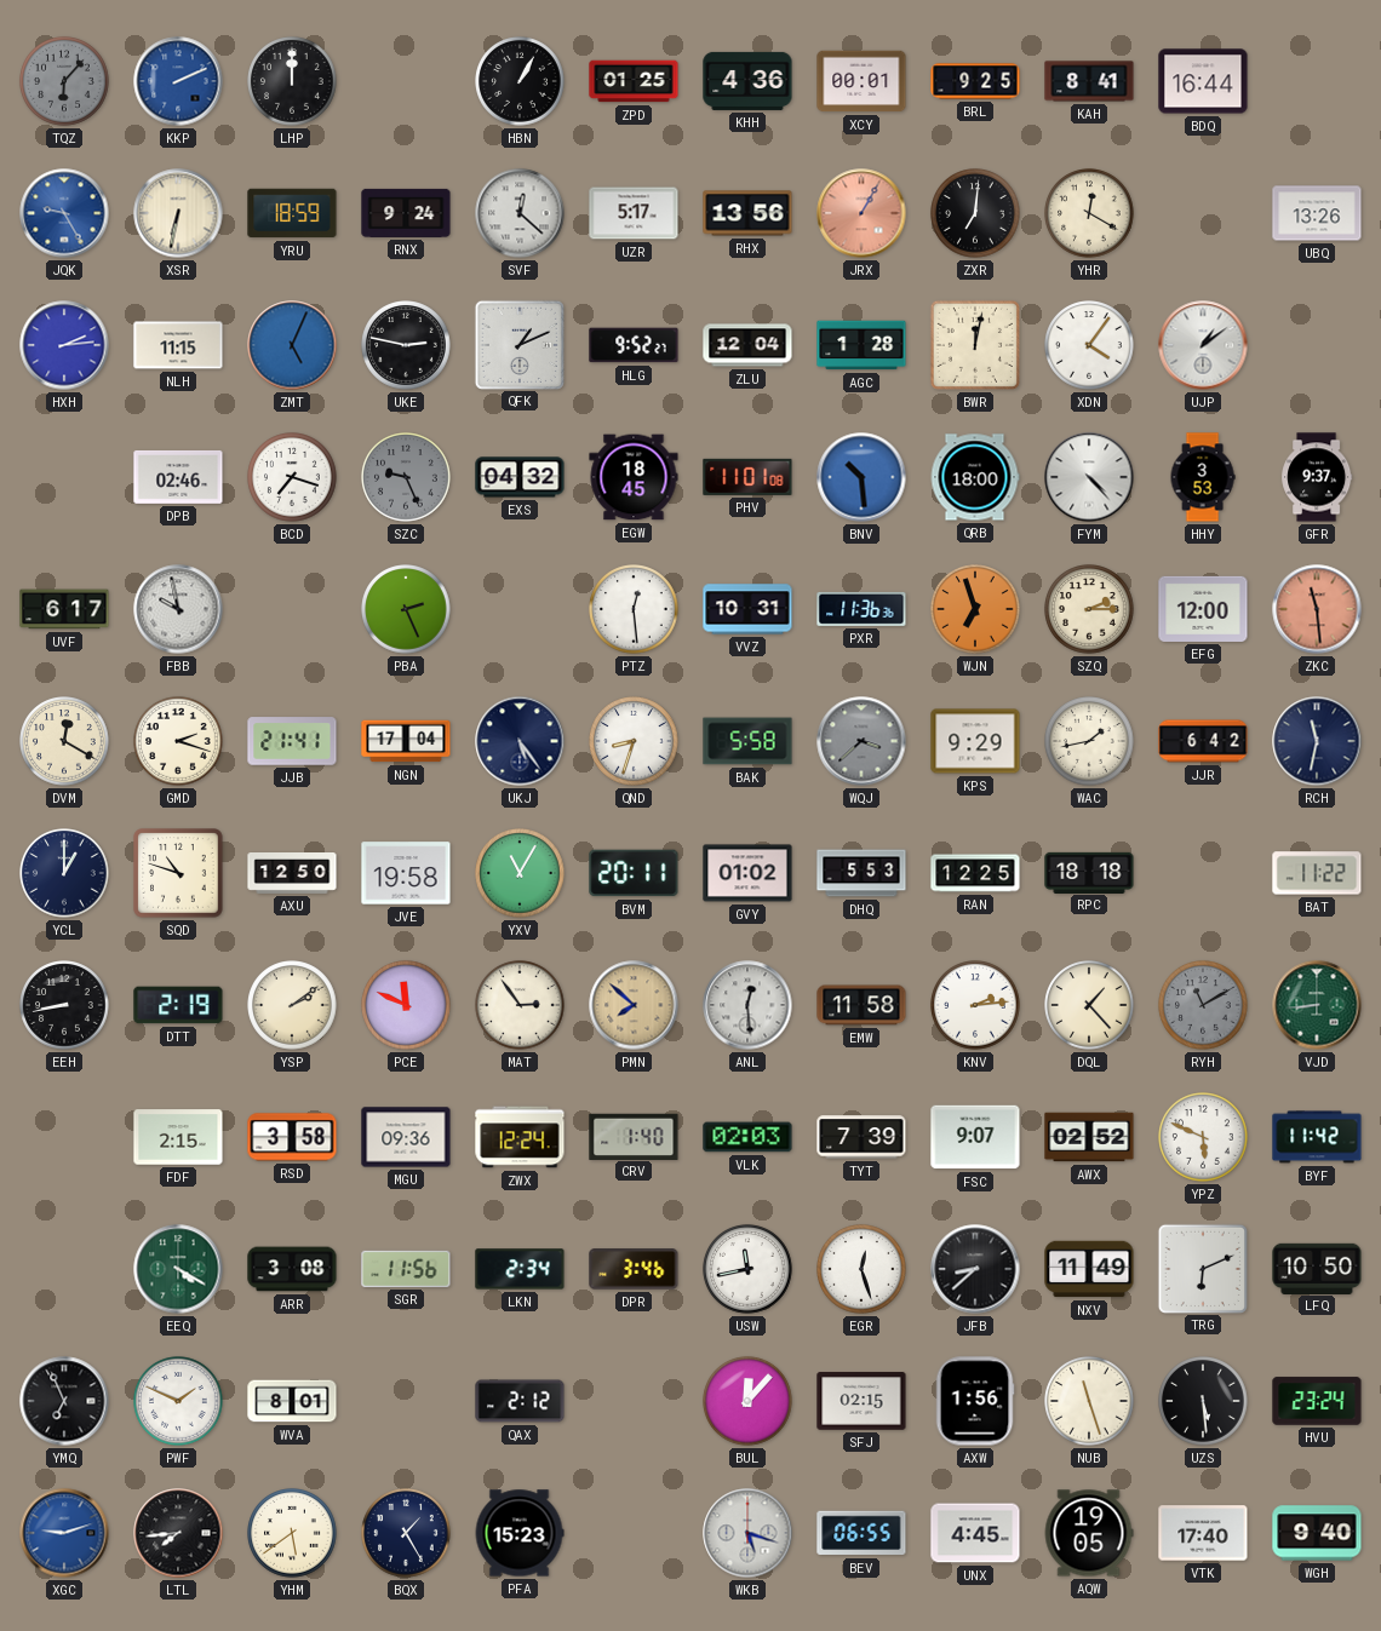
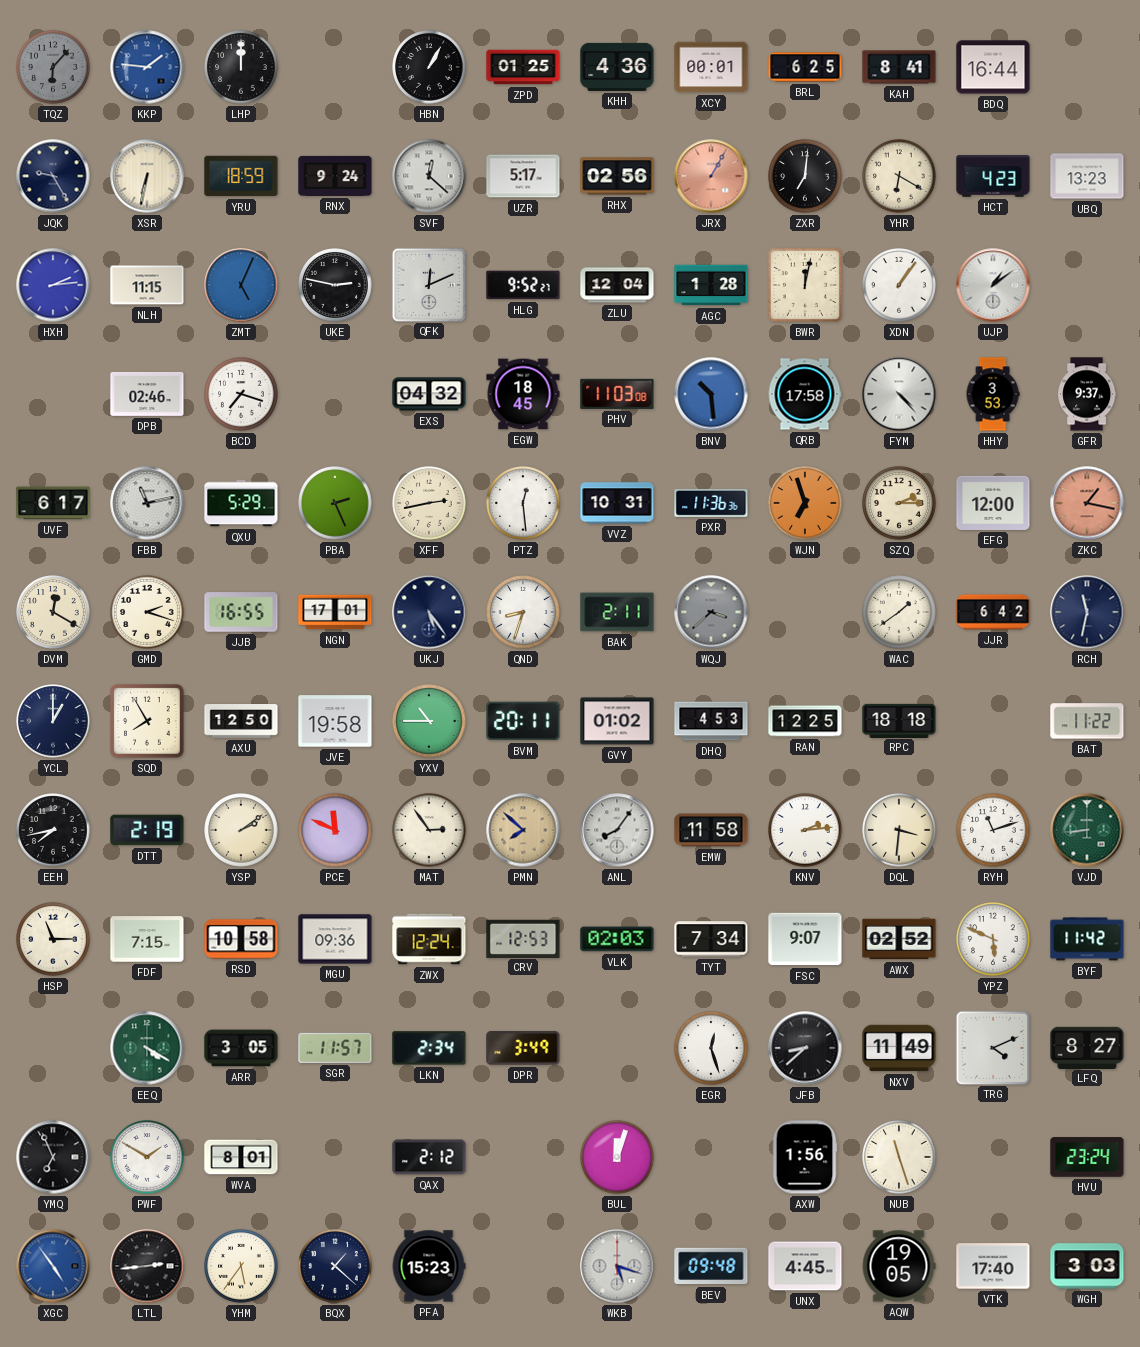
KKP: 2:11 -> 1:46
BRL: 9:25 -> 6:25
JQK dial: blue -> navy
RHX: 13:56 -> 02:56
YHR: 12:20 -> 6:20
HCT: none -> 4:23
UBQ: 13:26 -> 13:23
QFK: 1:11 -> 12:11
XDN: 4:06 -> 1:06
SZC: 9:26 -> none
PHV: 11:01 -> 11:03
QRB: 18:00 -> 17:58
FBB: 9:58 -> 11:13
QXU: none -> 5:29
XFF: none -> 2:43
ZKC: 11:29 -> 1:17
JJB: 21:41 -> 16:55
NGN: 17:04 -> 17:01
BAK: 5:58 -> 2:11
KPS: 9:29 -> none
WAC: 1:43 -> 1:39
SQD: 10:48 -> 7:55
YXV: 11:05 -> 10:45
DHQ: 5:53 -> 4:53
EEH: 8:43 -> 7:43
ANL: 12:29 -> 8:06
DQL: 1:23 -> 3:31
RYH: 11:10 -> 11:12
RYH dial: grey -> white
HSP: none -> 11:15
FDF: 2:15 -> 7:15
RSD: 3:58 -> 10:58
CRV: 1:40 -> 12:53
TYT: 7:39 -> 7:34
ARR: 3:08 -> 3:05
SGR: 11:56 -> 11:57
DPR: 3:46 -> 3:49
USW: 11:43 -> none
TRG: 6:11 -> 4:11
LFQ: 10:50 -> 8:27
PWF: 1:49 -> 1:50
BUL: 12:07 -> 12:03
SFJ: 02:15 -> none
UZS: 5:29 -> none
XGC: 9:12 -> 4:54
LTL: 7:44 -> 2:44
YHM: 5:39 -> 5:36
BQX: 1:25 -> 1:22
BEV: 06:55 -> 09:48
WGH: 9:40 -> 3:03
